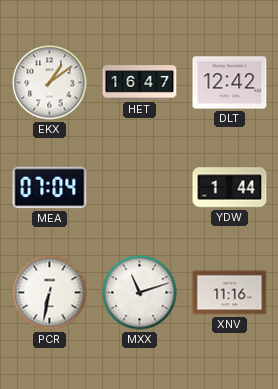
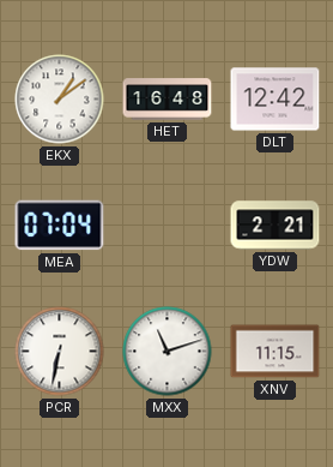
HET: 16:47 -> 16:48
YDW: 1:44 -> 2:21
XNV: 11:16 -> 11:15
